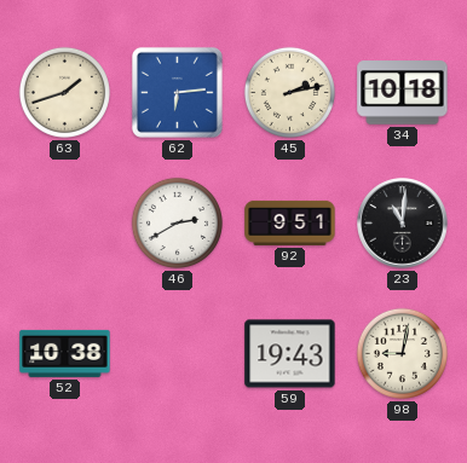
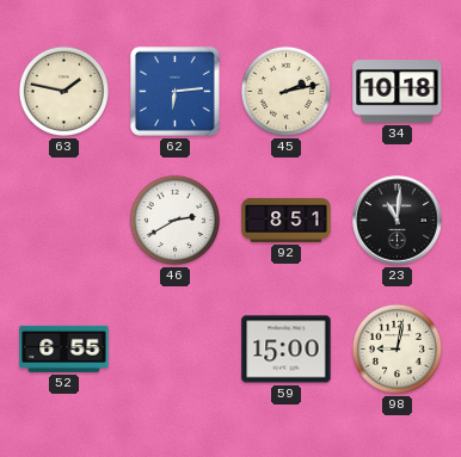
63: 1:42 -> 1:47
92: 9:51 -> 8:51
52: 10:38 -> 6:55
59: 19:43 -> 15:00
